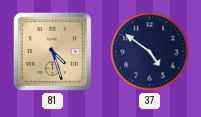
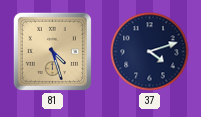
37: 4:51 -> 4:12
